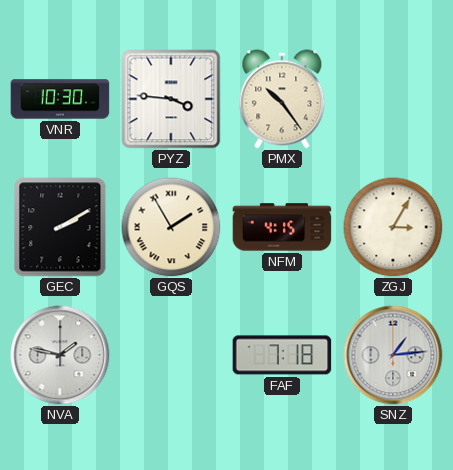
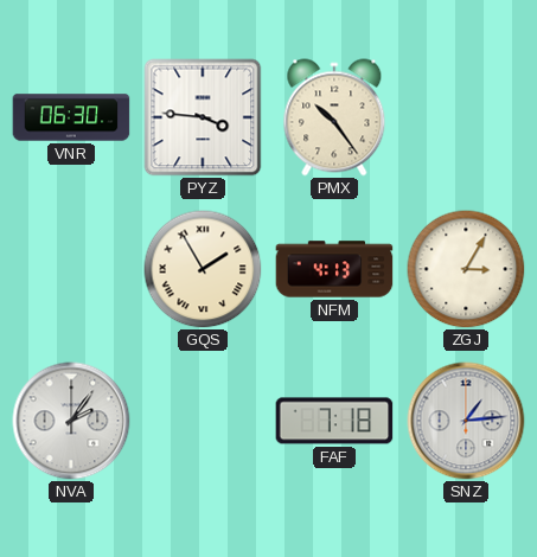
VNR: 10:30 -> 06:30
GEC: 2:10 -> none
NFM: 4:15 -> 4:13
NVA: 1:47 -> 2:06
